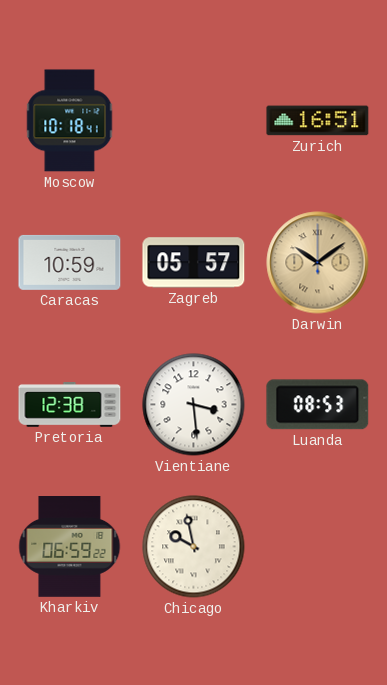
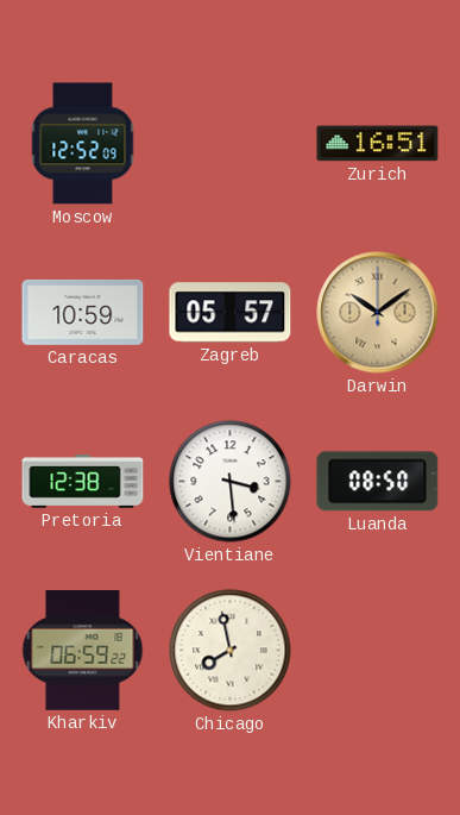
Moscow: 10:18 -> 12:52
Luanda: 08:53 -> 08:50
Chicago: 9:58 -> 7:58
